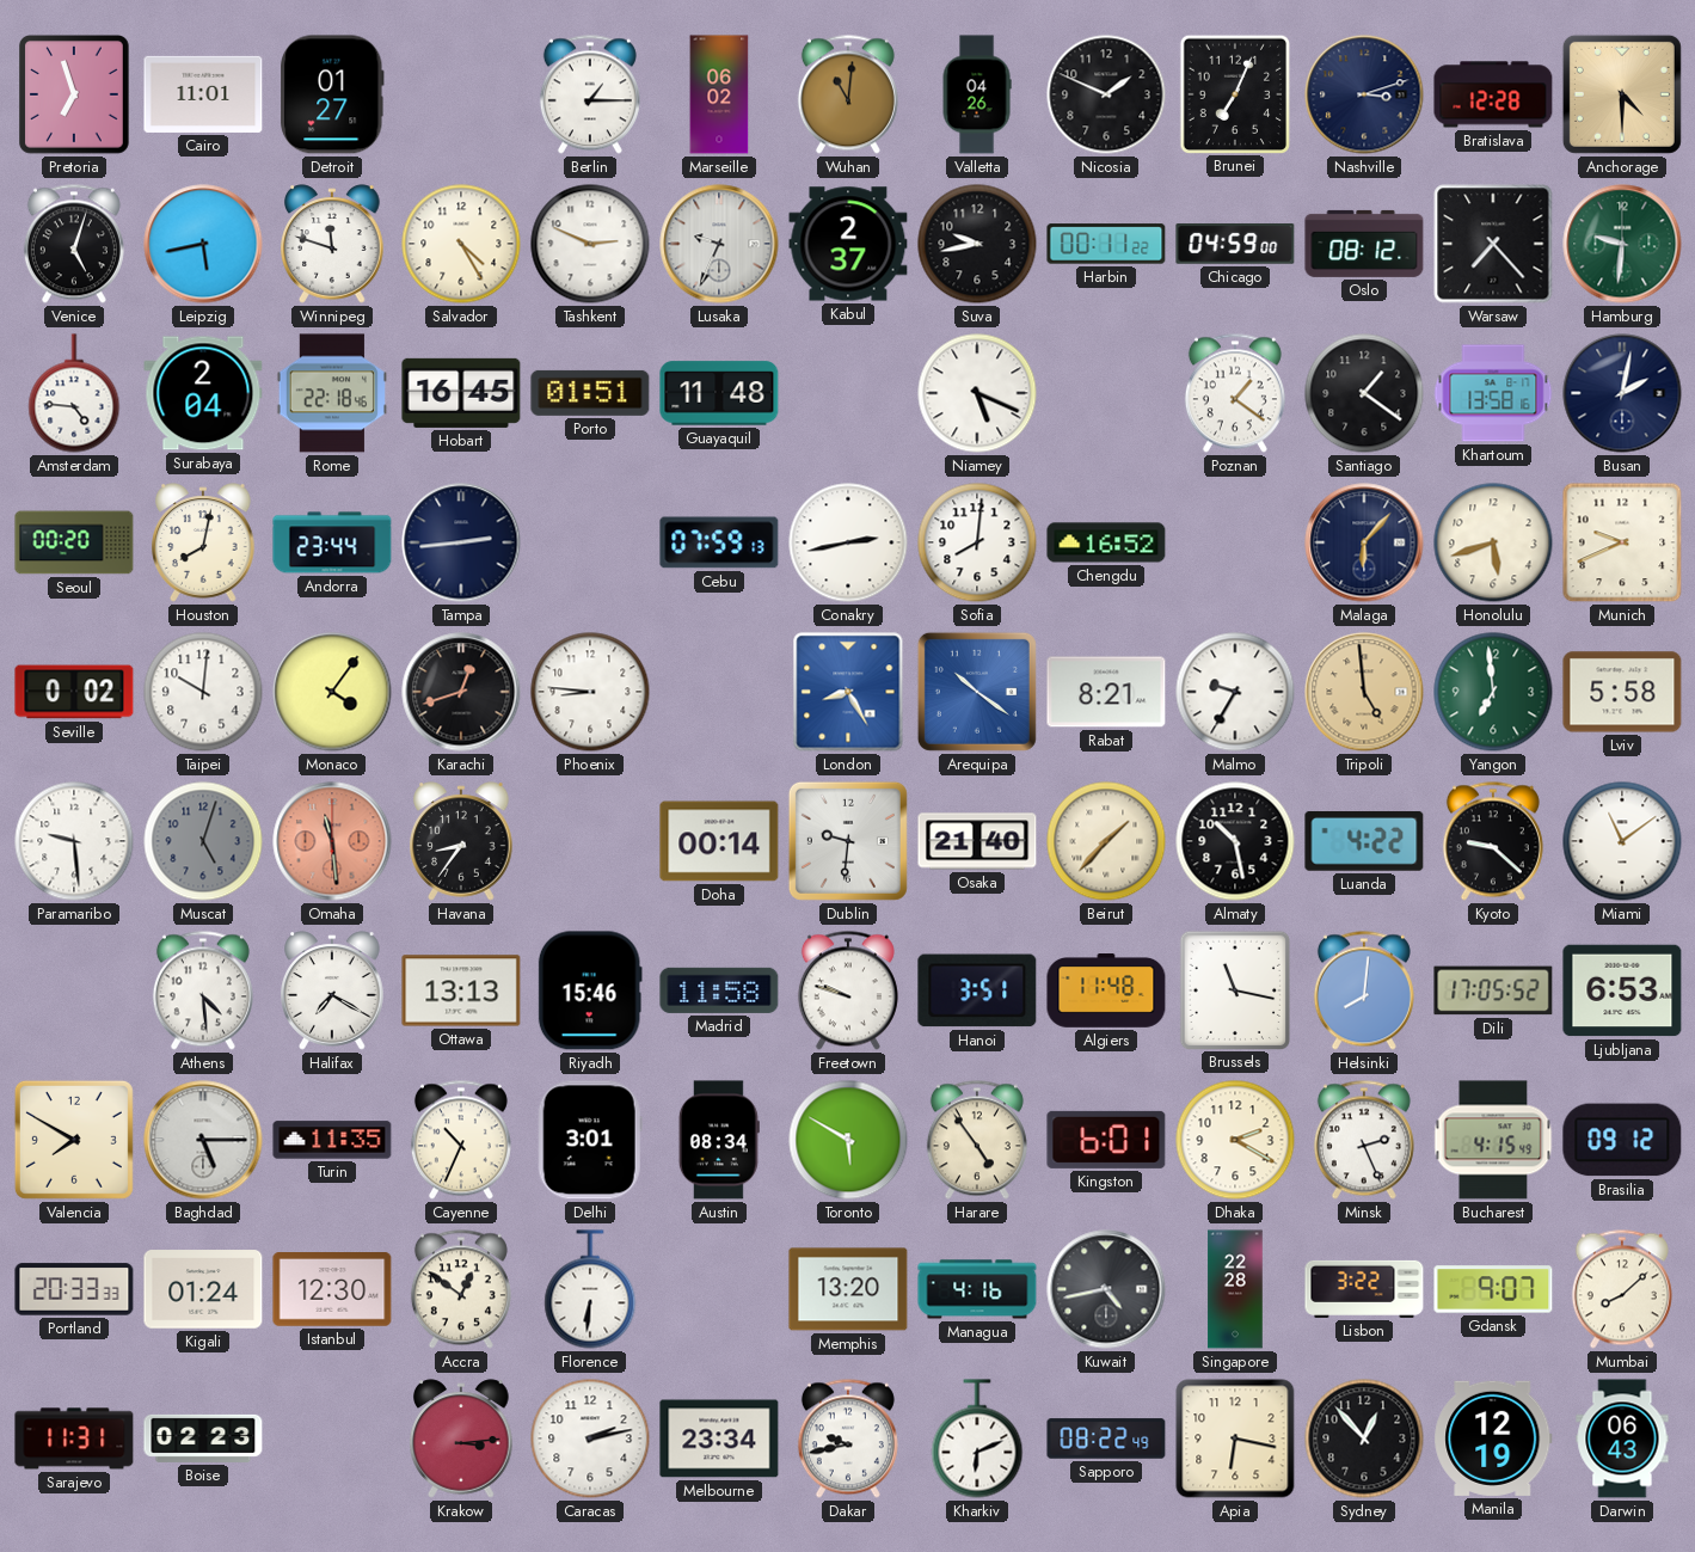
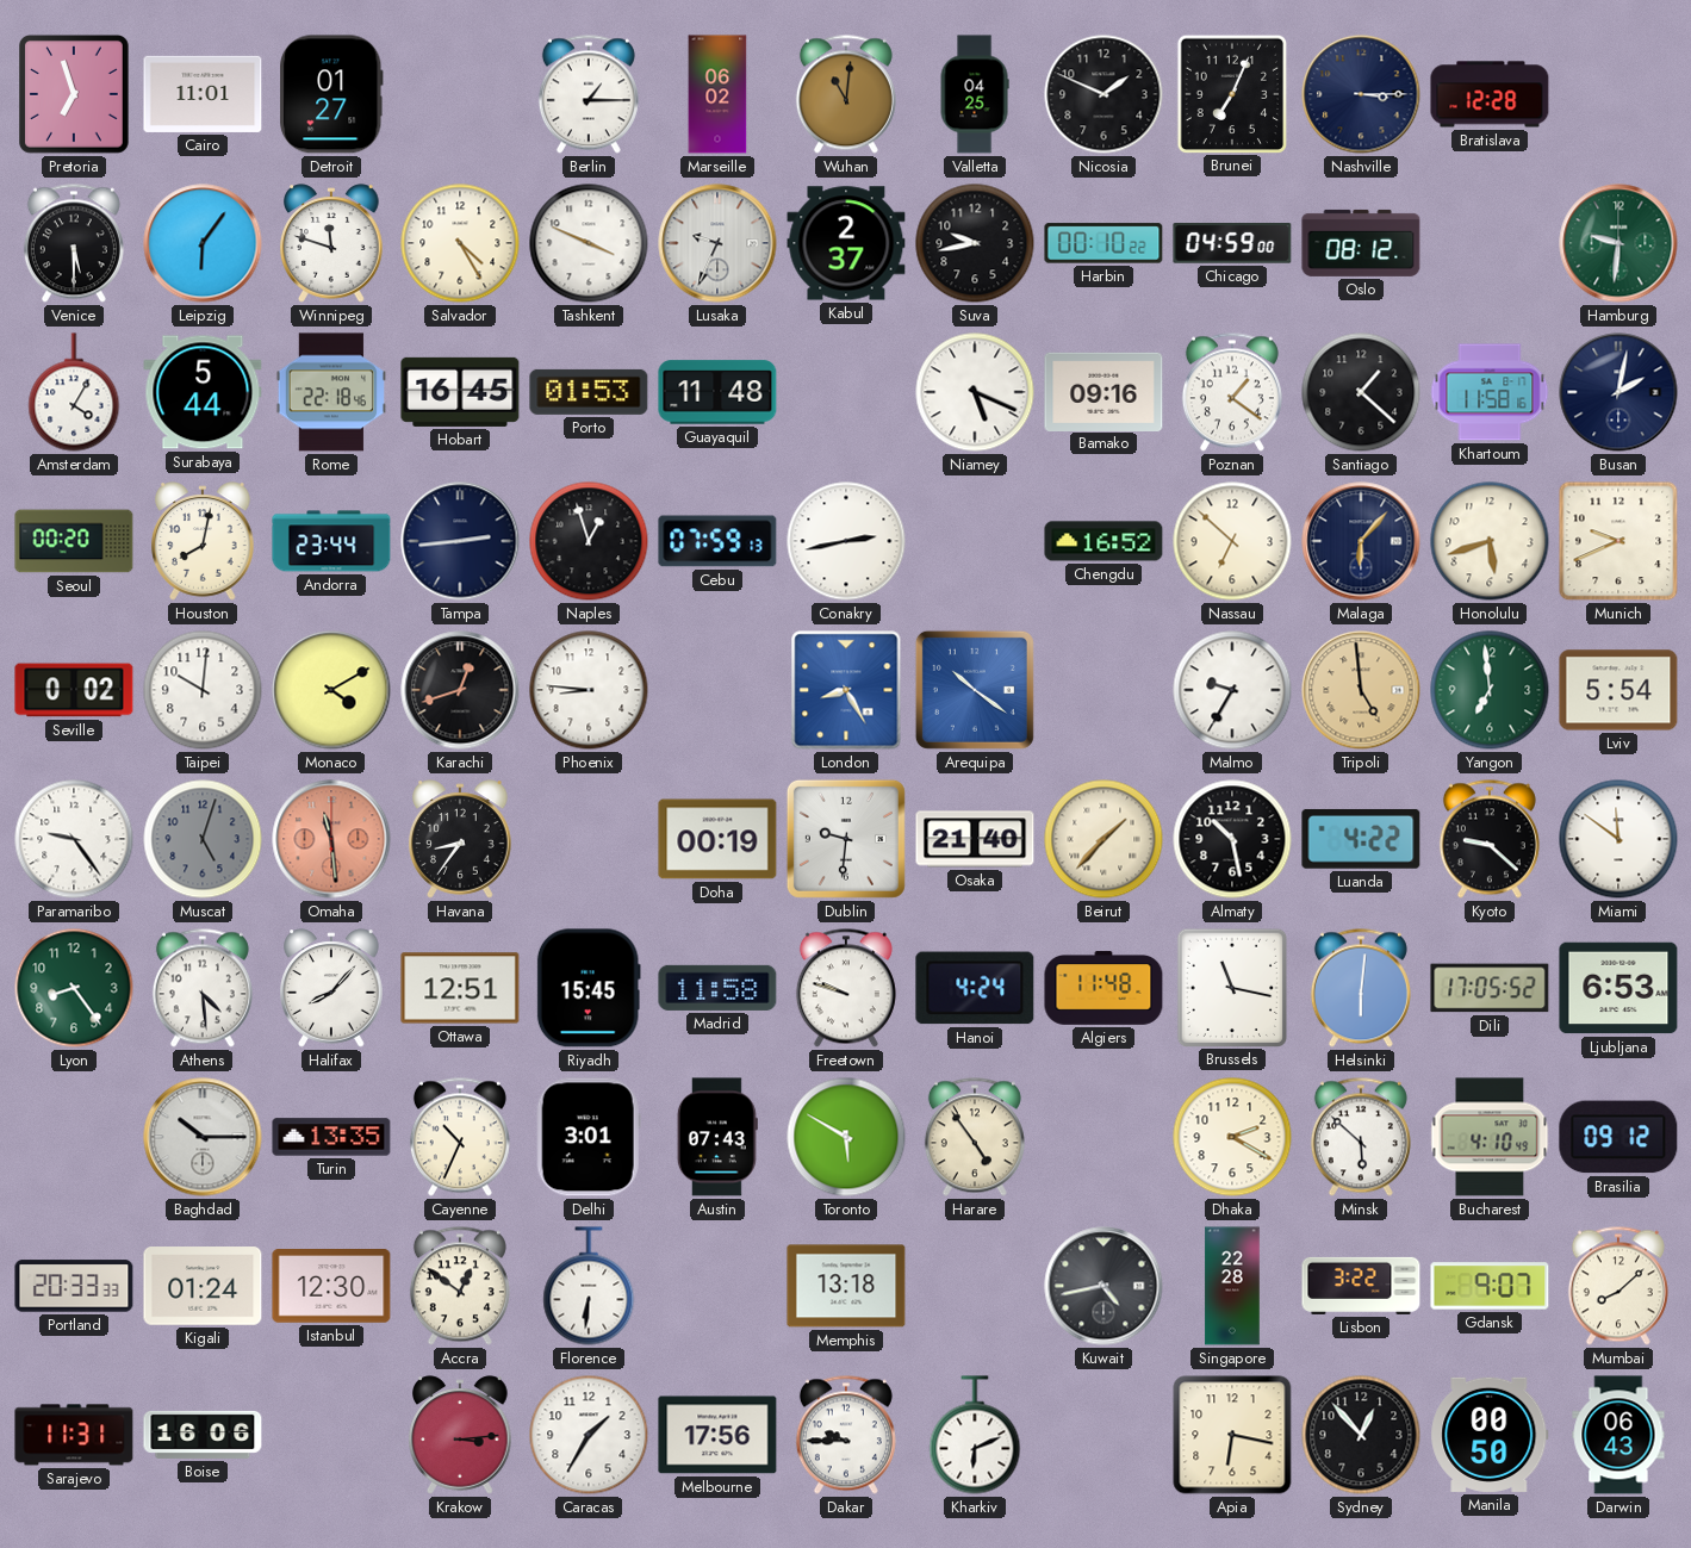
Valletta: 04:26 -> 04:25
Nashville: 3:12 -> 3:15
Anchorage: 4:30 -> none
Venice: 5:03 -> 5:30
Leipzig: 5:43 -> 6:06
Tashkent: 2:49 -> 3:49
Harbin: 00:11 -> 00:10
Warsaw: 7:23 -> none
Amsterdam: 4:46 -> 4:05
Surabaya: 2:04 -> 5:44
Porto: 01:51 -> 01:53
Bamako: none -> 09:16
Santiago: 1:21 -> 1:22
Khartoum: 13:58 -> 11:58
Naples: none -> 12:57
Sofia: 8:01 -> none
Nassau: none -> 6:52
Monaco: 4:06 -> 4:10
Rabat: 8:21 -> none
Lviv: 5:58 -> 5:54
Paramaribo: 9:29 -> 9:24
Doha: 00:14 -> 00:19
Miami: 11:09 -> 11:51
Lyon: none -> 8:24
Halifax: 7:20 -> 8:07
Ottawa: 13:13 -> 12:51
Riyadh: 15:46 -> 15:45
Hanoi: 3:51 -> 4:24
Helsinki: 8:01 -> 6:01
Valencia: 7:50 -> none
Baghdad: 5:15 -> 10:15
Turin: 11:35 -> 13:35
Austin: 08:34 -> 07:43
Kingston: 6:01 -> none
Minsk: 2:26 -> 5:52
Bucharest: 4:15 -> 4:10
Memphis: 13:20 -> 13:18
Managua: 4:16 -> none
Boise: 02:23 -> 16:06
Caracas: 2:13 -> 1:35
Melbourne: 23:34 -> 17:56
Dakar: 9:43 -> 9:45
Sapporo: 08:22 -> none
Manila: 12:19 -> 00:50
